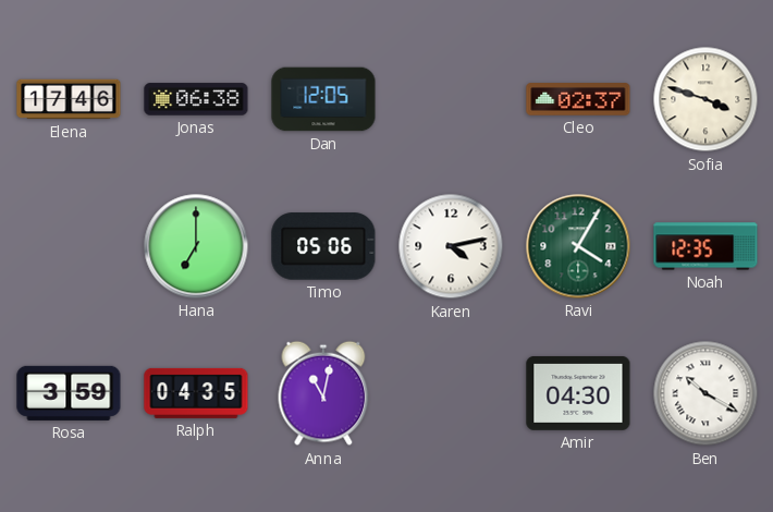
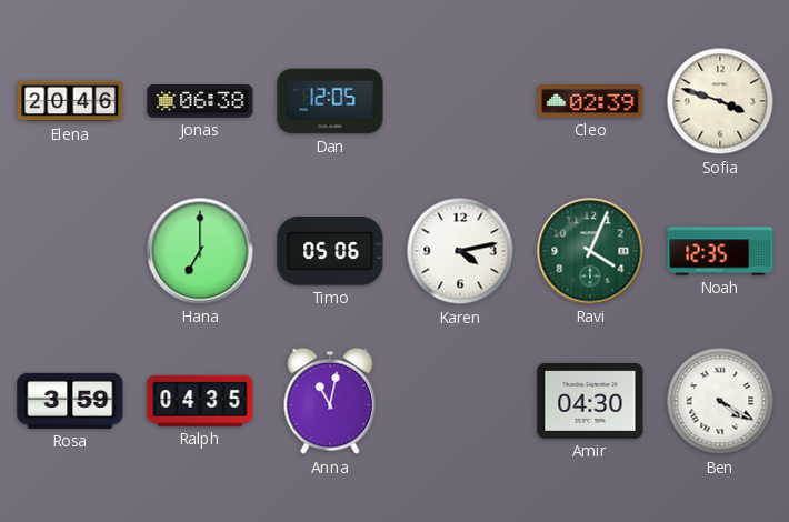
Elena: 17:46 -> 20:46
Cleo: 02:37 -> 02:39
Ravi: 4:05 -> 4:04
Ben: 10:20 -> 4:20
